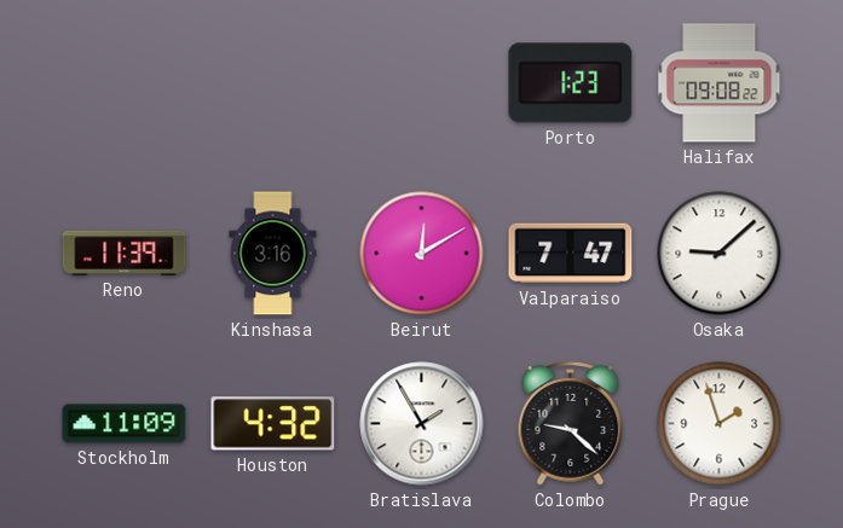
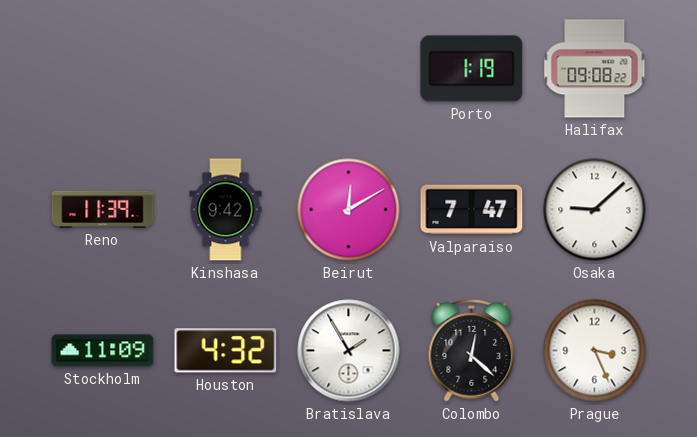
Porto: 1:23 -> 1:19
Kinshasa: 3:16 -> 9:42
Colombo: 9:22 -> 12:22
Prague: 1:57 -> 3:26
